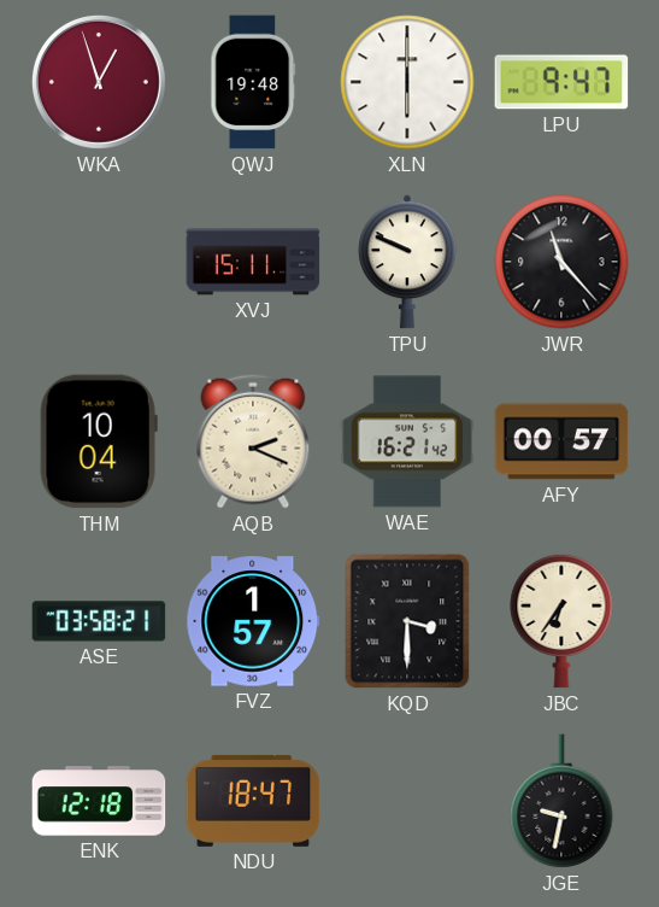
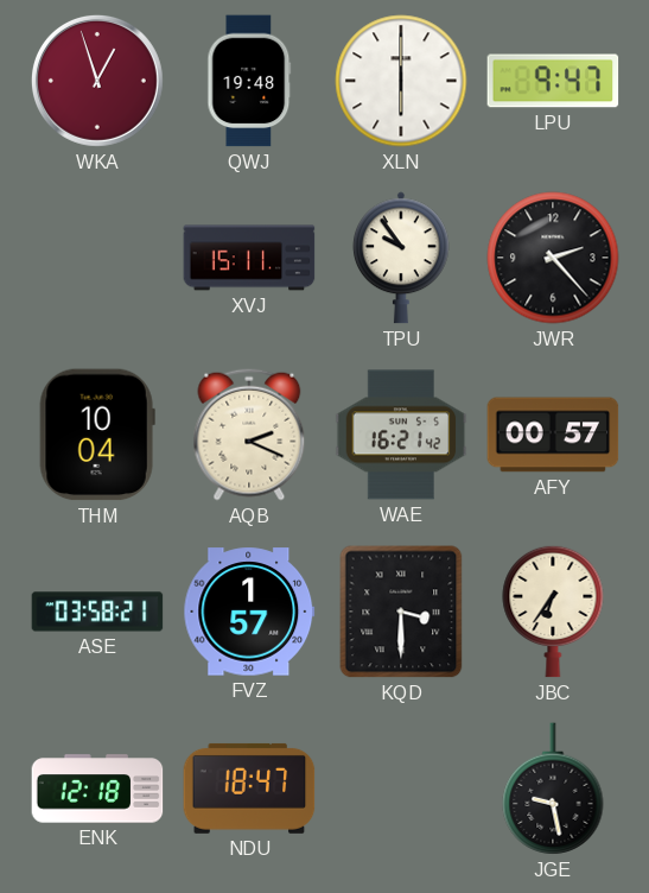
TPU: 9:49 -> 9:54
JWR: 11:23 -> 2:23
JGE: 9:32 -> 9:28
